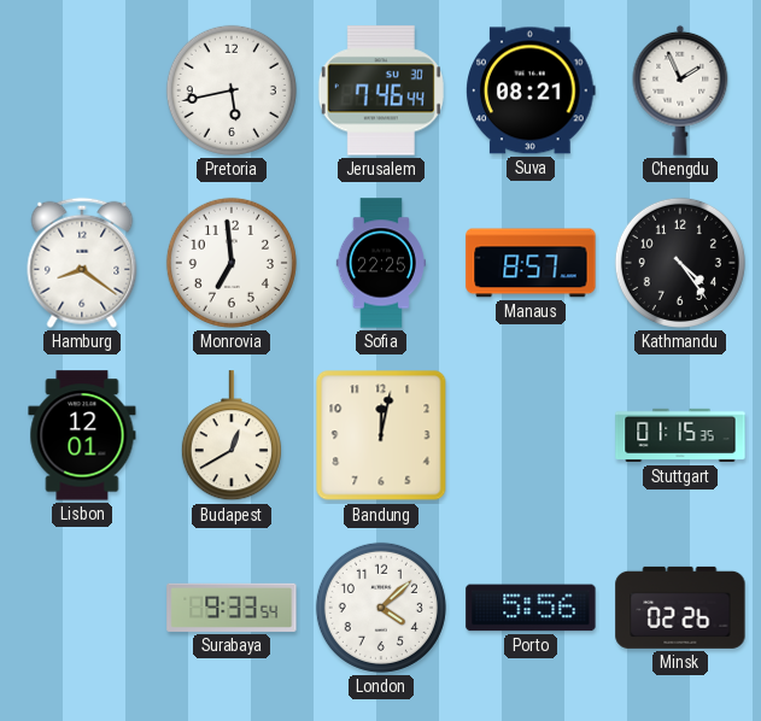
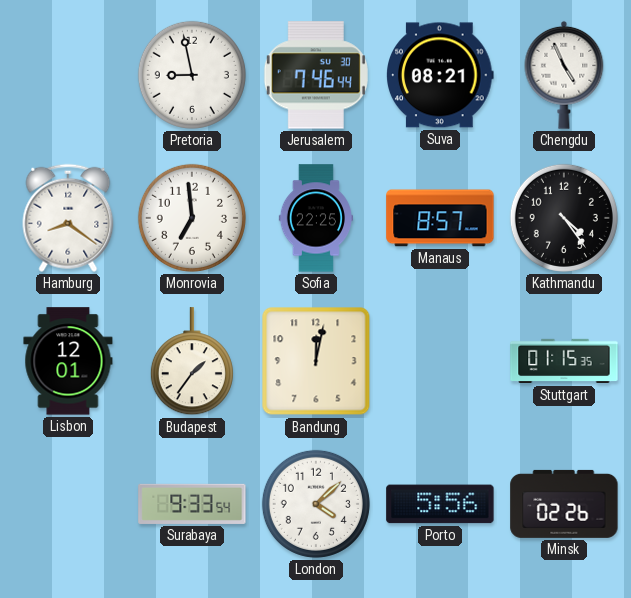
Pretoria: 5:43 -> 8:58
Chengdu: 1:56 -> 4:56
Budapest: 12:40 -> 1:36
